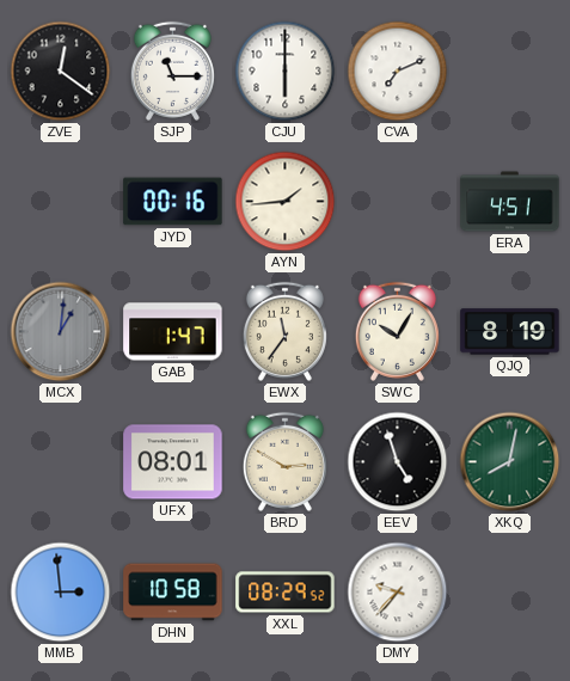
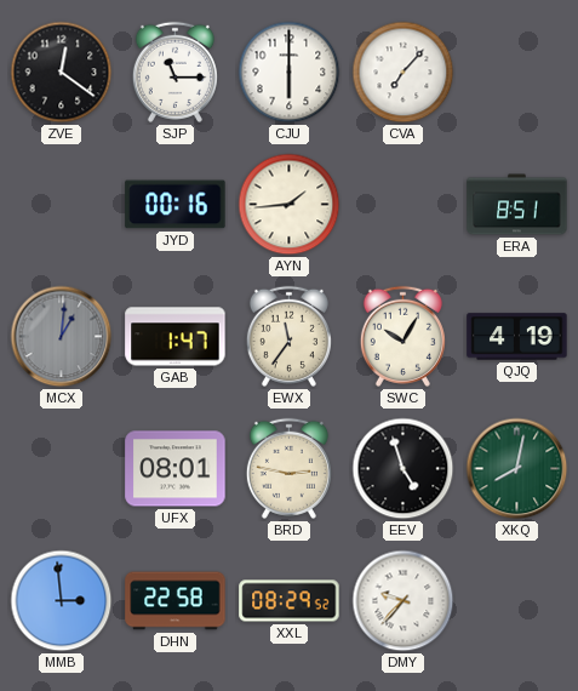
CVA: 7:11 -> 7:07
ERA: 4:51 -> 8:51
QJQ: 8:19 -> 4:19
BRD: 2:50 -> 2:47
DHN: 10:58 -> 22:58
